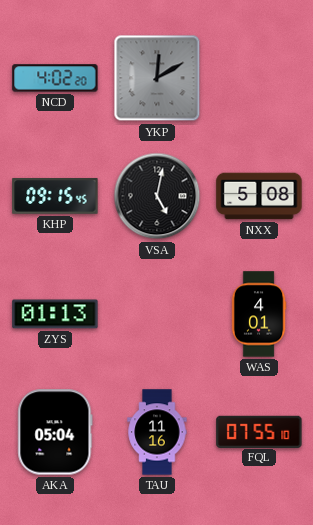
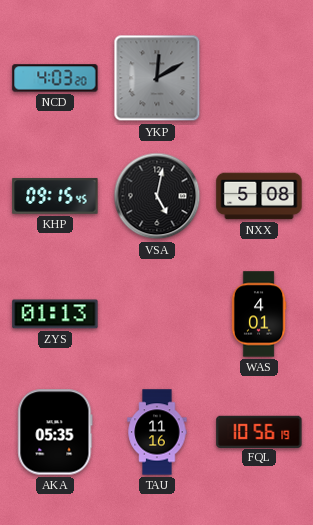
NCD: 4:02 -> 4:03
AKA: 05:04 -> 05:35
FQL: 07:55 -> 10:56
